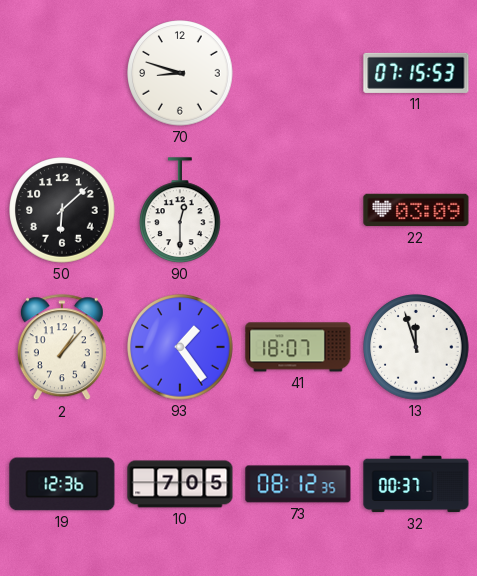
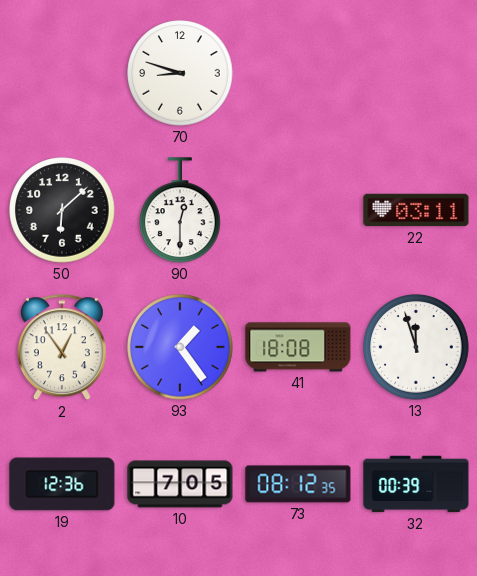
11: 07:15 -> none
22: 03:09 -> 03:11
2: 1:07 -> 12:54
41: 18:07 -> 18:08
32: 00:37 -> 00:39
